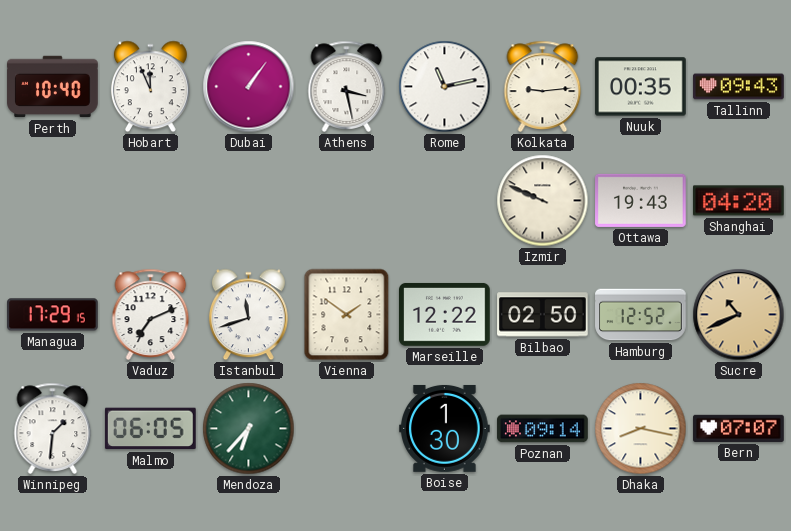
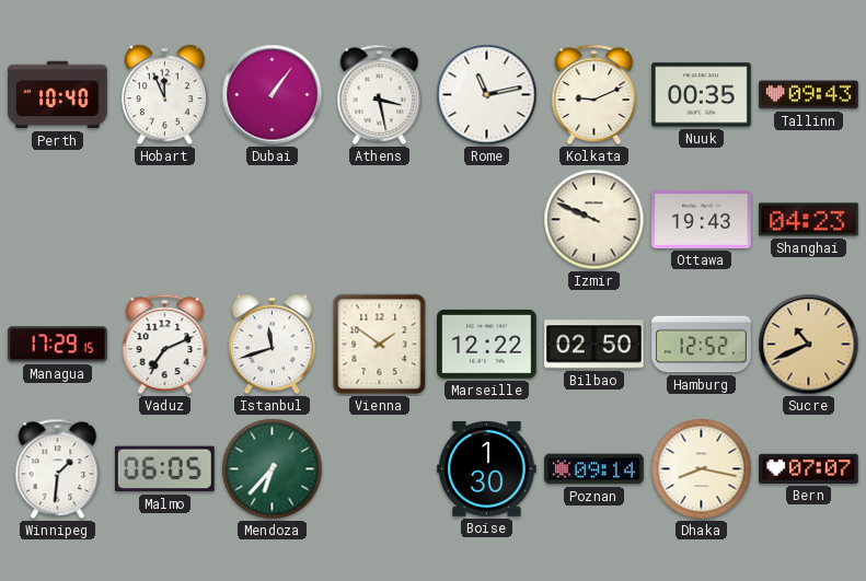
Kolkata: 9:14 -> 9:11
Shanghai: 04:20 -> 04:23
